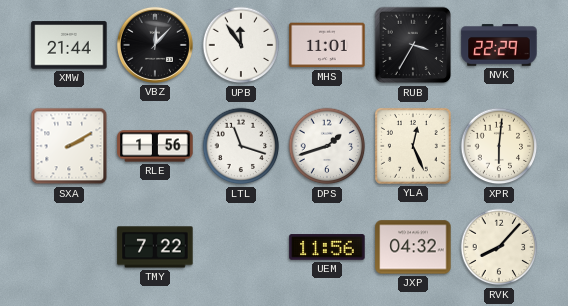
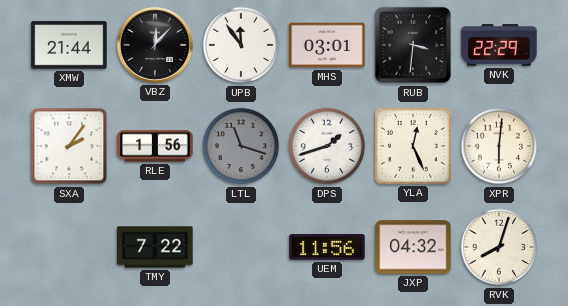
MHS: 11:01 -> 03:01
RUB: 3:35 -> 3:31
SXA: 2:10 -> 2:06
LTL dial: white -> grey
RVK: 8:07 -> 8:03
